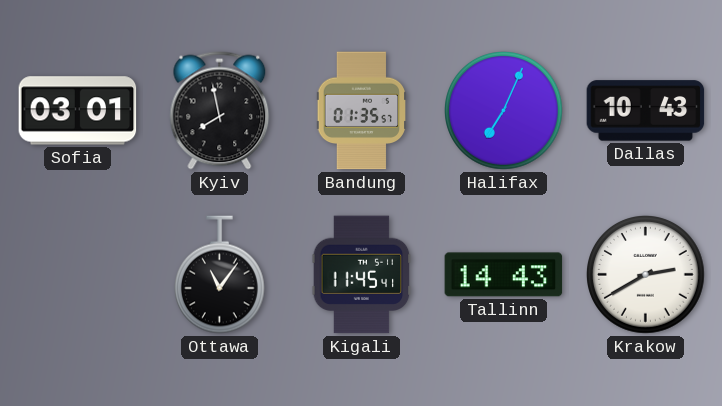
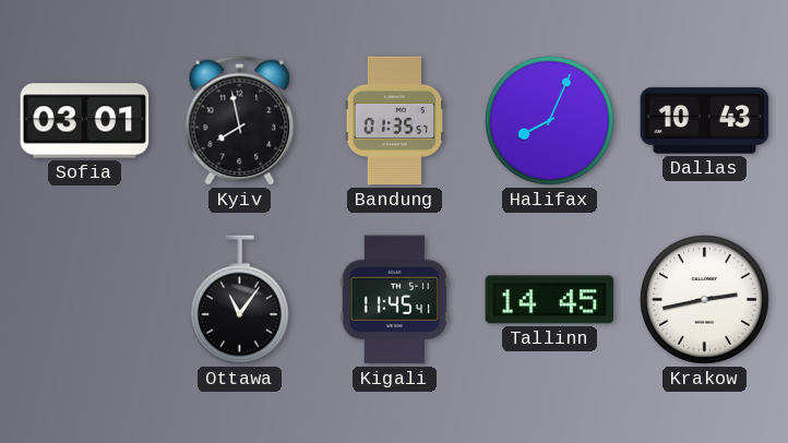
Halifax: 7:04 -> 8:04
Tallinn: 14:43 -> 14:45
Krakow: 2:40 -> 2:43
